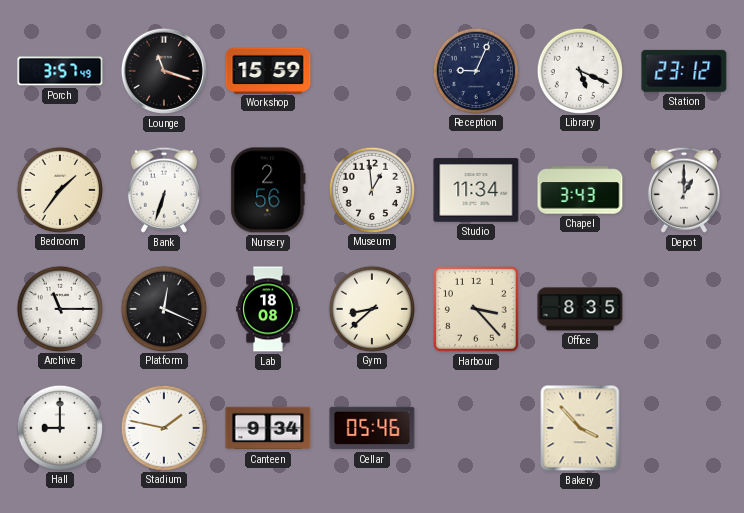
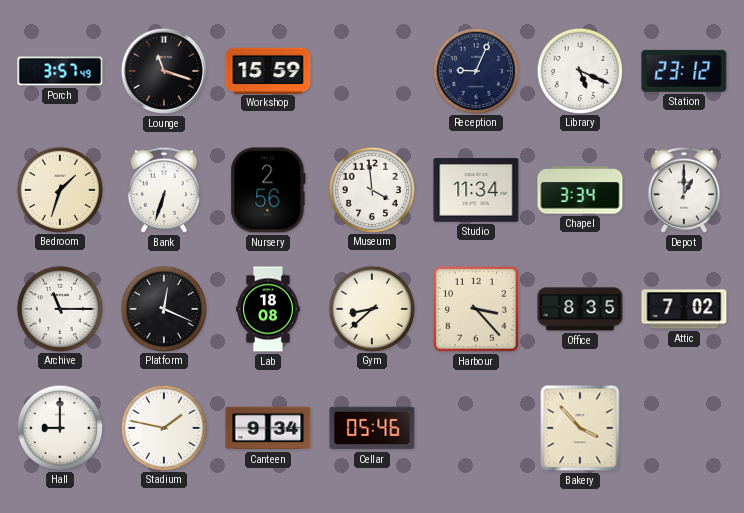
Bedroom: 1:36 -> 1:33
Museum: 12:59 -> 3:59
Chapel: 3:43 -> 3:34
Attic: none -> 7:02
